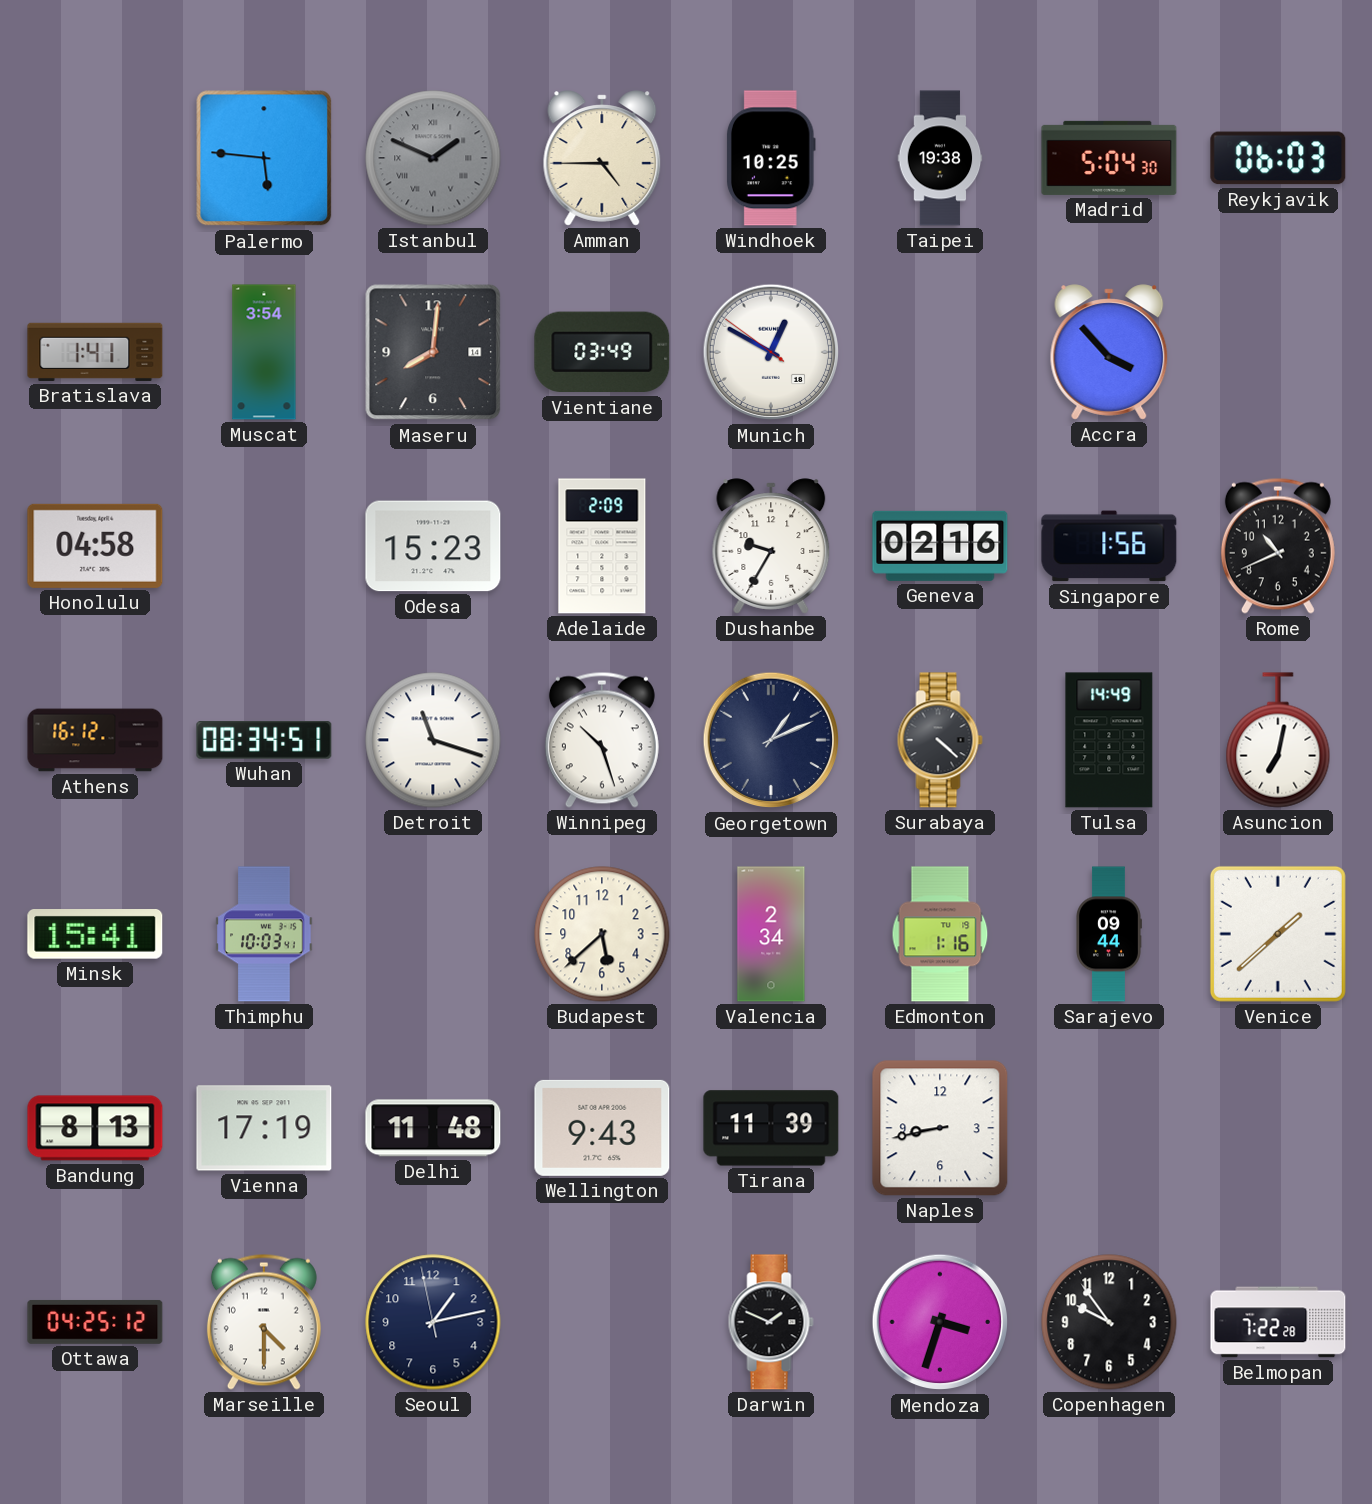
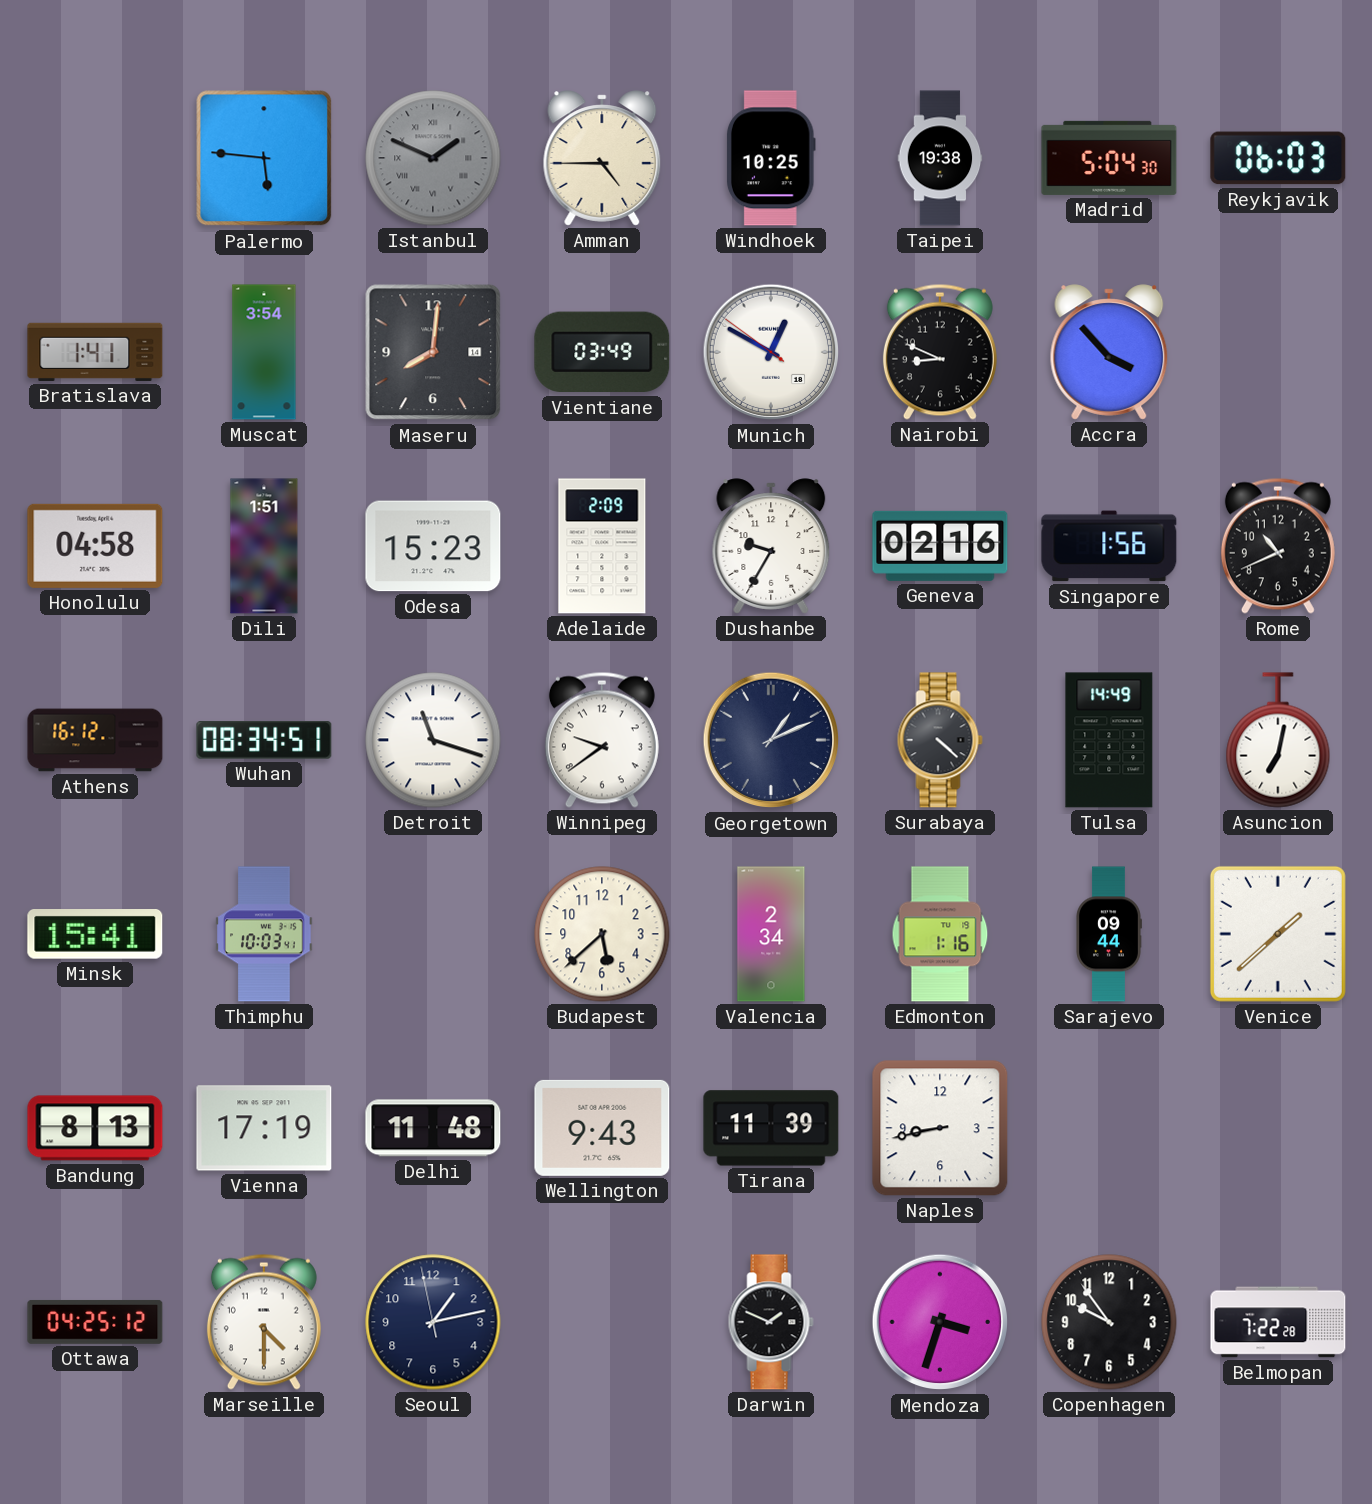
Nairobi: none -> 8:49
Dili: none -> 1:51
Winnipeg: 10:27 -> 9:39
